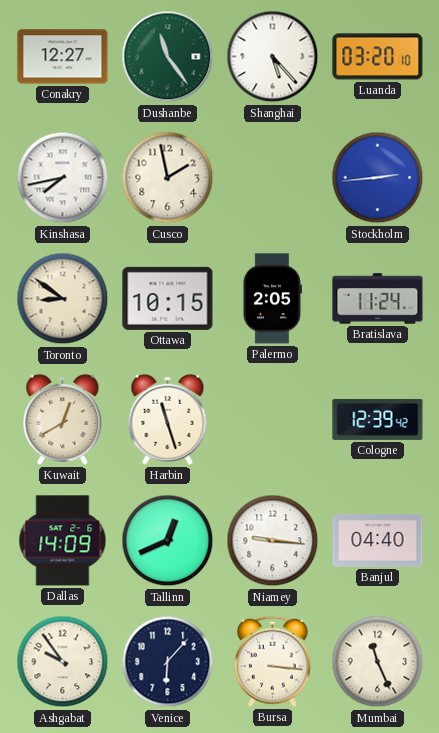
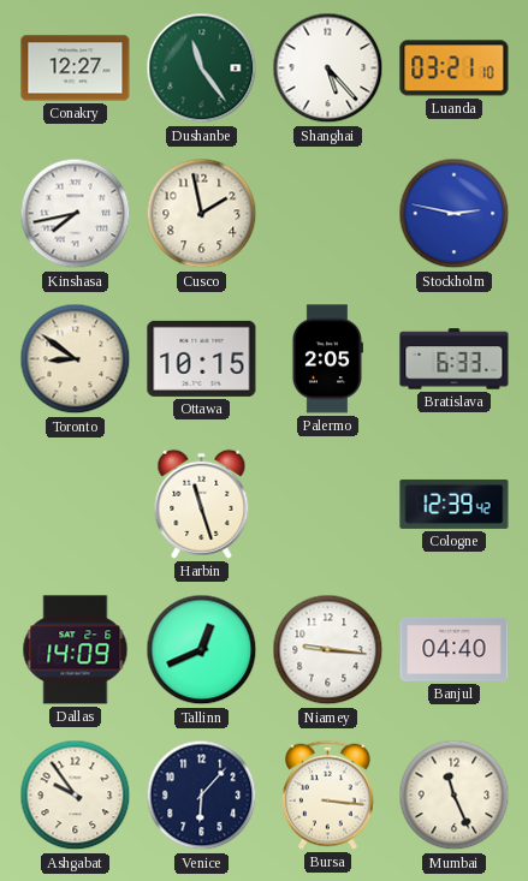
Luanda: 03:20 -> 03:21
Stockholm: 2:44 -> 2:47
Bratislava: 11:24 -> 6:33
Kuwait: 12:40 -> none
